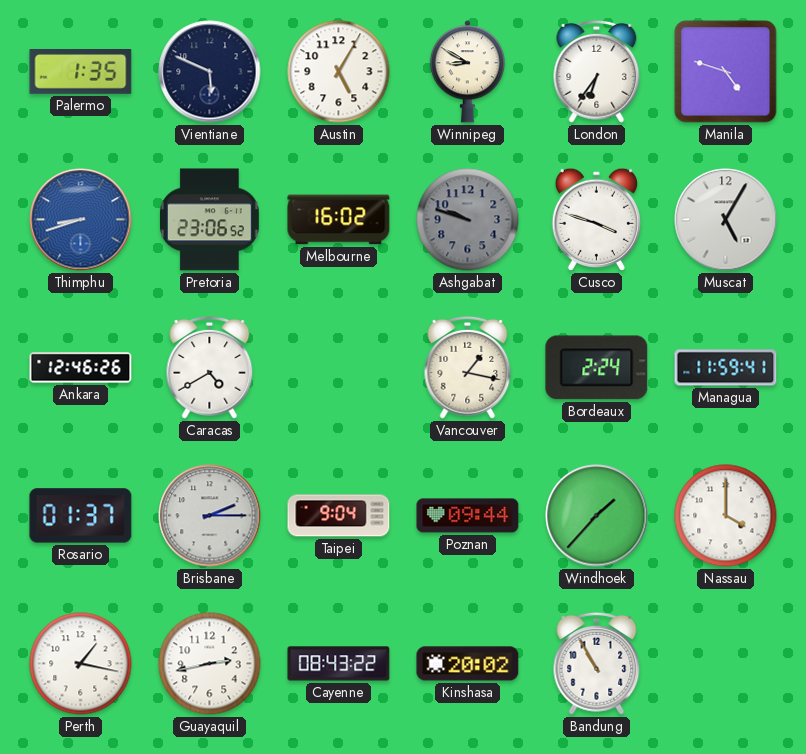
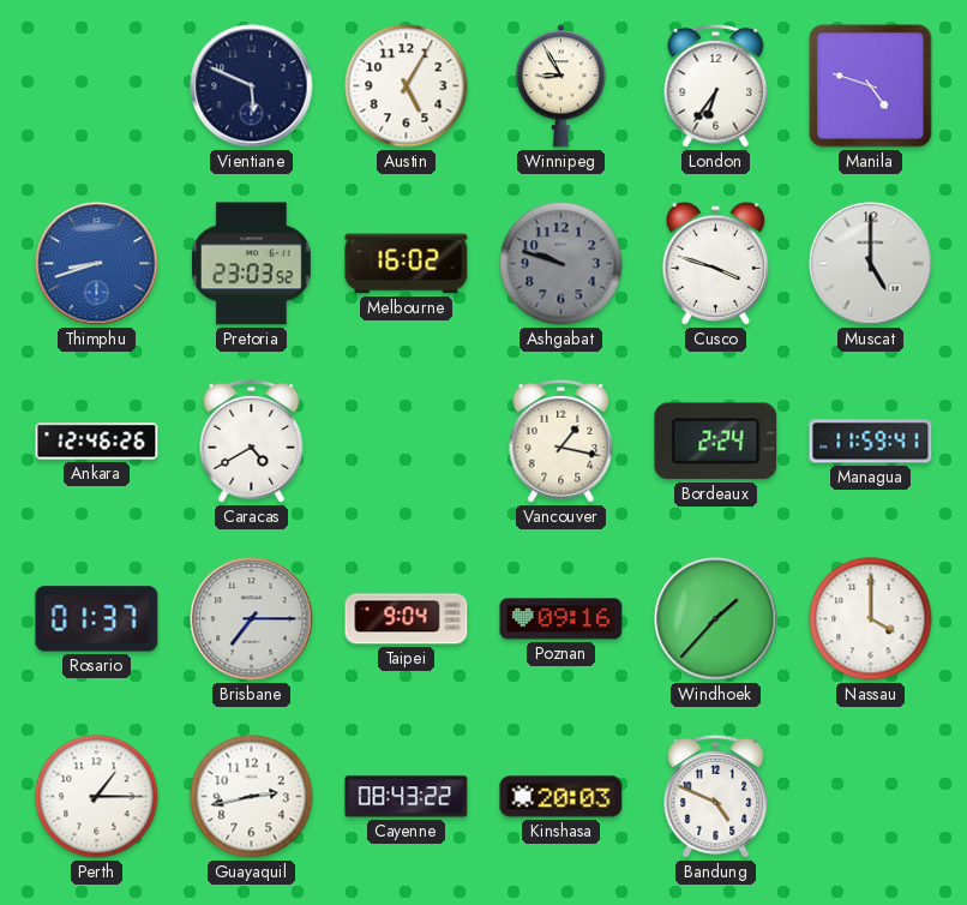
Palermo: 1:35 -> none
Winnipeg: 8:50 -> 8:55
Pretoria: 23:06 -> 23:03
Muscat: 5:05 -> 5:00
Brisbane: 2:15 -> 7:15
Poznan: 09:44 -> 09:16
Perth: 1:17 -> 1:15
Kinshasa: 20:02 -> 20:03
Bandung: 10:55 -> 4:49
